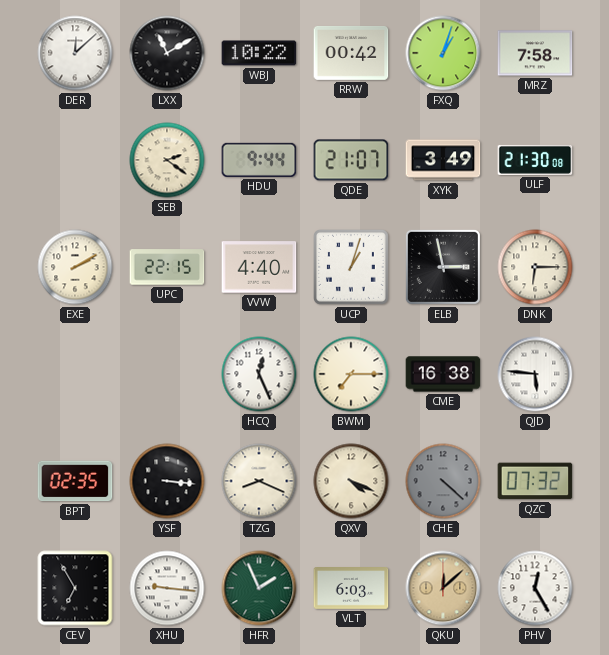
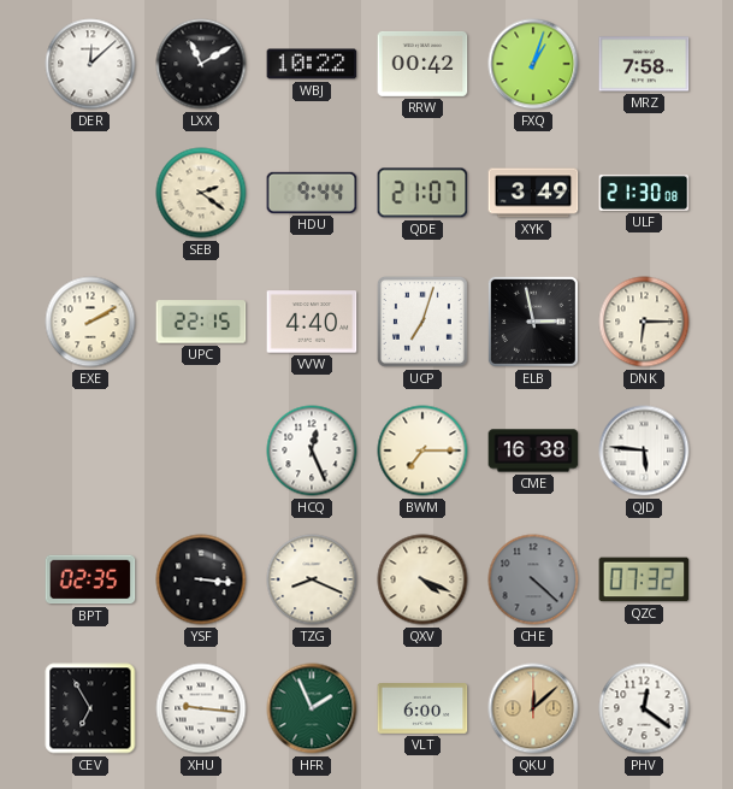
UCP: 1:03 -> 7:03
VLT: 6:03 -> 6:00
PHV: 12:25 -> 12:21
